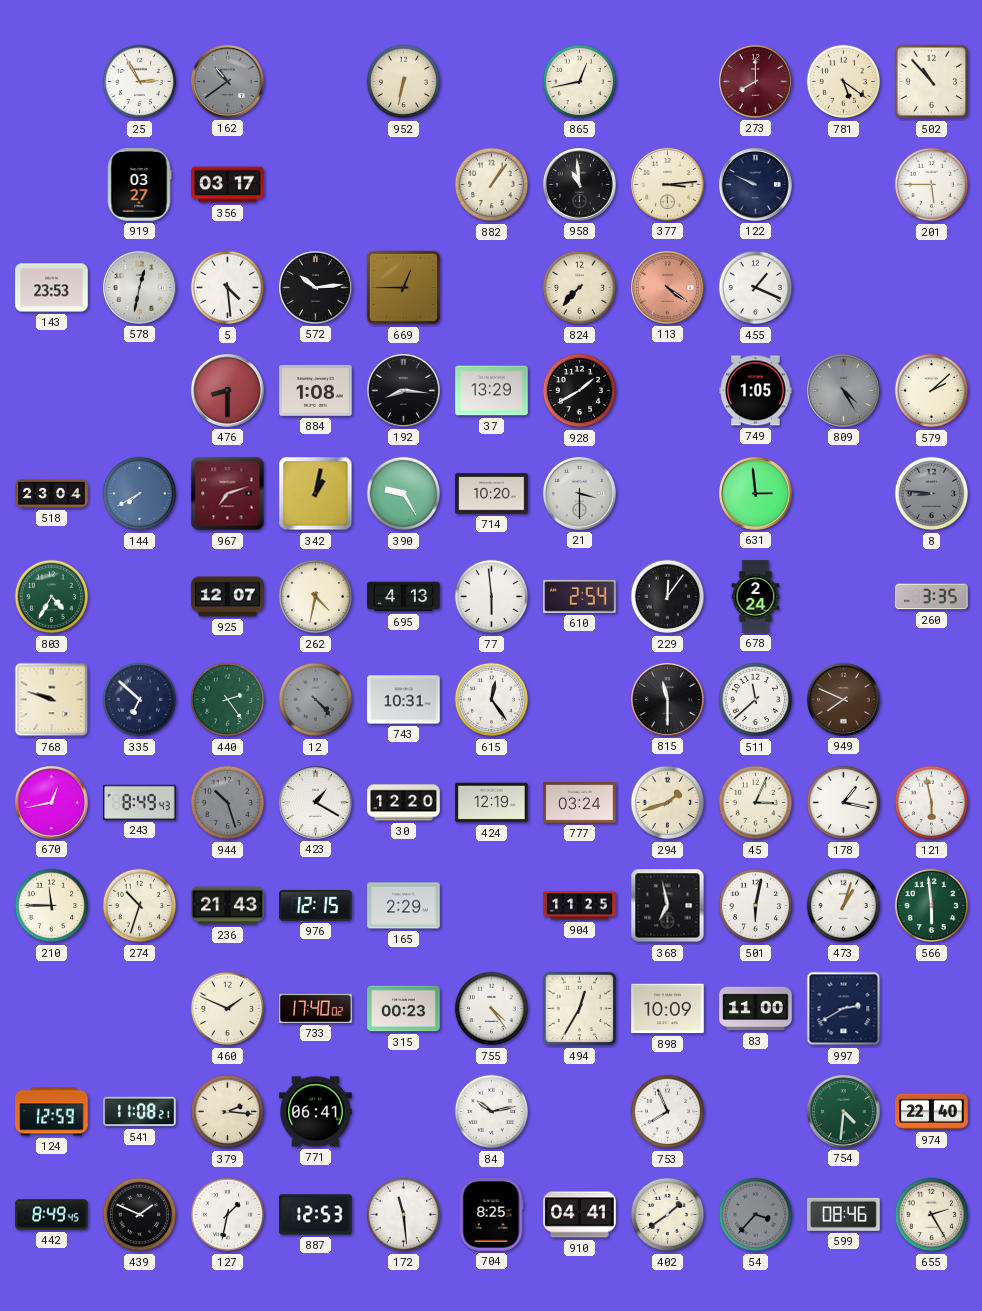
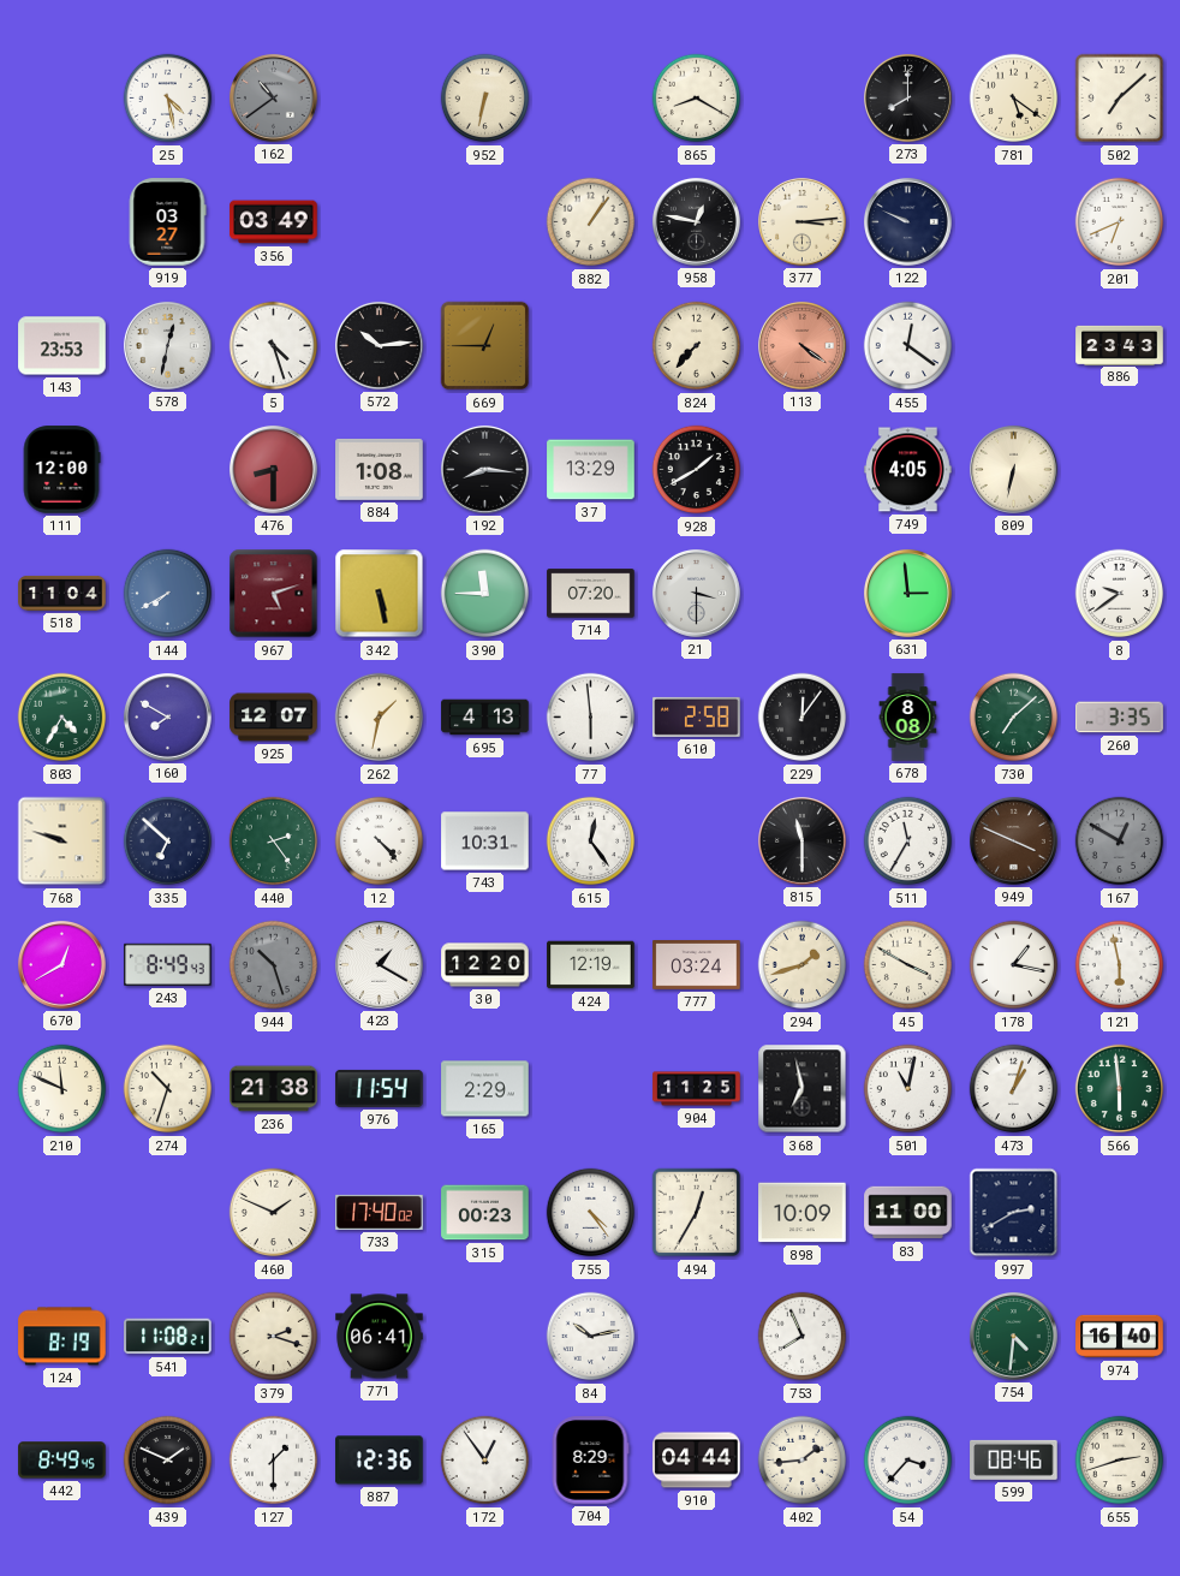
25: 2:55 -> 4:28
865: 12:43 -> 8:20
273 dial: burgundy -> black
502: 10:53 -> 7:08
356: 03:17 -> 03:49
958: 10:59 -> 12:47
201: 5:45 -> 6:41
5: 4:29 -> 4:27
455: 1:19 -> 12:21
886: none -> 23:43
111: none -> 12:00
749: 1:05 -> 4:05
809: 4:25 -> 6:32
809 dial: grey -> cream
579: 2:08 -> none
518: 23:04 -> 11:04
967: 7:12 -> 5:12
342: 1:02 -> 5:28
390: 9:25 -> 11:45
714: 10:20 -> 07:20
8: 8:46 -> 9:39
8 dial: grey -> white
160: none -> 7:50
262: 4:32 -> 1:32
610: 2:54 -> 2:58
678: 2:24 -> 8:08
730: none -> 7:08
12 dial: grey -> white
511: 11:38 -> 11:35
949: 7:49 -> 3:49
167: none -> 12:50
670: 12:43 -> 12:40
45: 3:04 -> 3:50
210: 11:45 -> 11:49
236: 21:43 -> 21:38
976: 12:15 -> 11:54
501: 6:02 -> 11:02
124: 12:59 -> 8:19
379: 2:16 -> 2:18
974: 22:40 -> 16:40
127: 1:32 -> 1:30
887: 12:53 -> 12:36
172: 11:29 -> 12:54
704: 8:25 -> 8:29
910: 04:41 -> 04:44
402: 1:39 -> 1:44
54 dial: grey -> white
655: 2:25 -> 2:42
